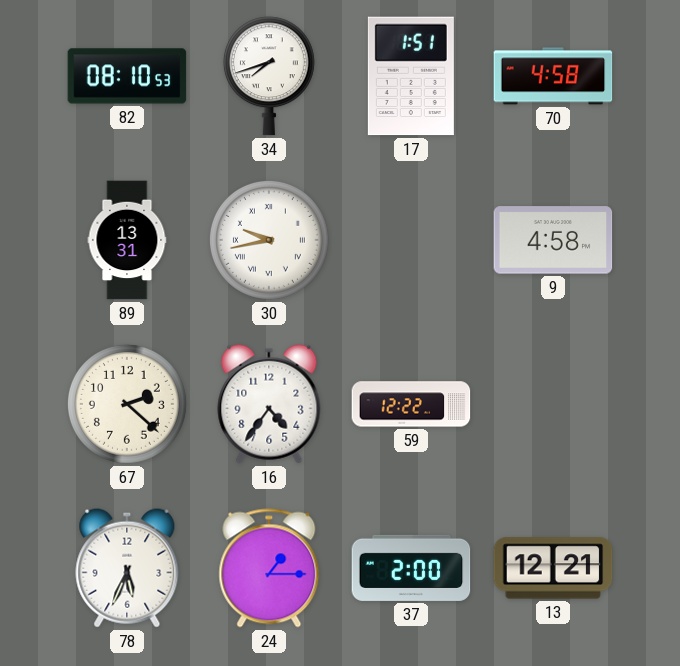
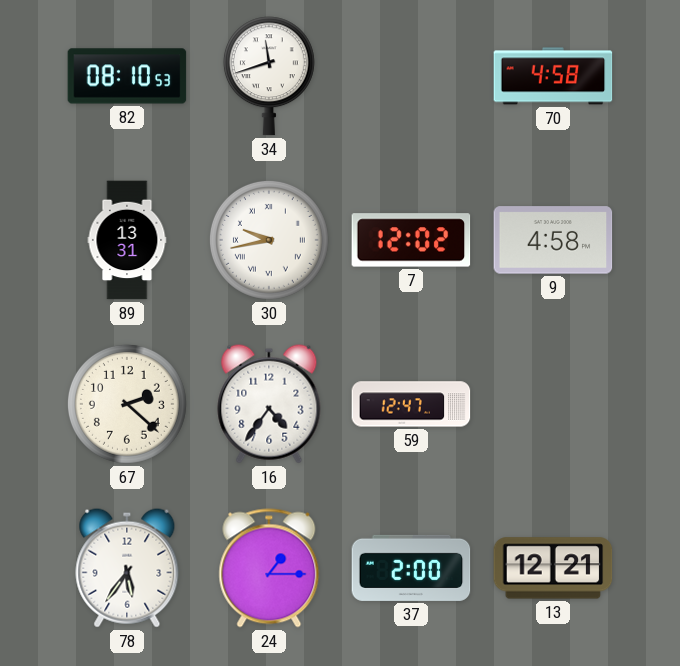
34: 7:42 -> 11:42
17: 1:51 -> none
7: none -> 12:02
59: 12:22 -> 12:47
78: 5:34 -> 5:36
